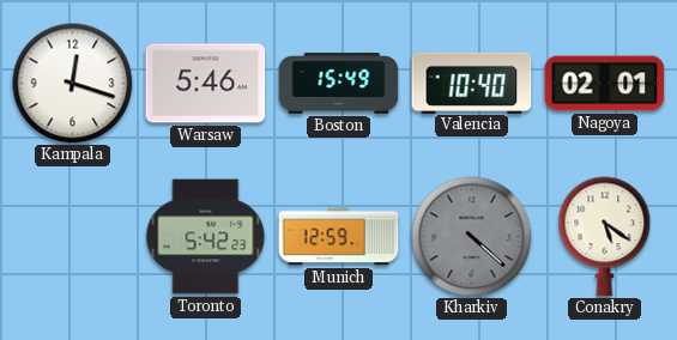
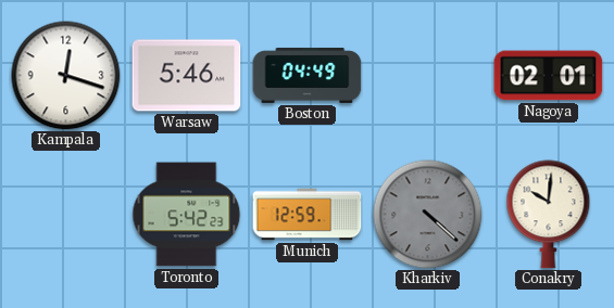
Boston: 15:49 -> 04:49
Valencia: 10:40 -> none
Conakry: 5:21 -> 10:01
